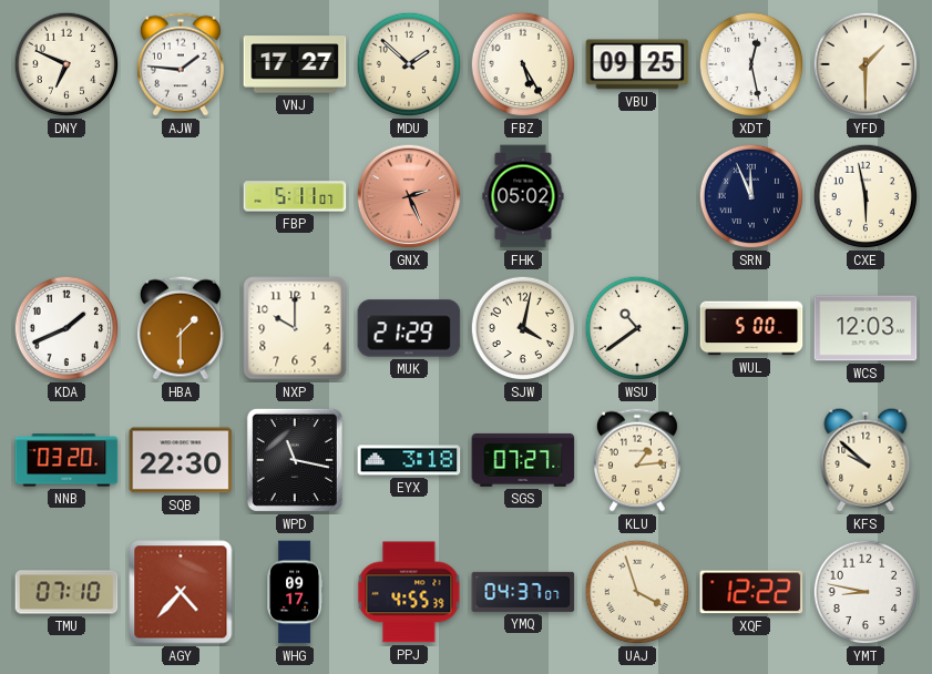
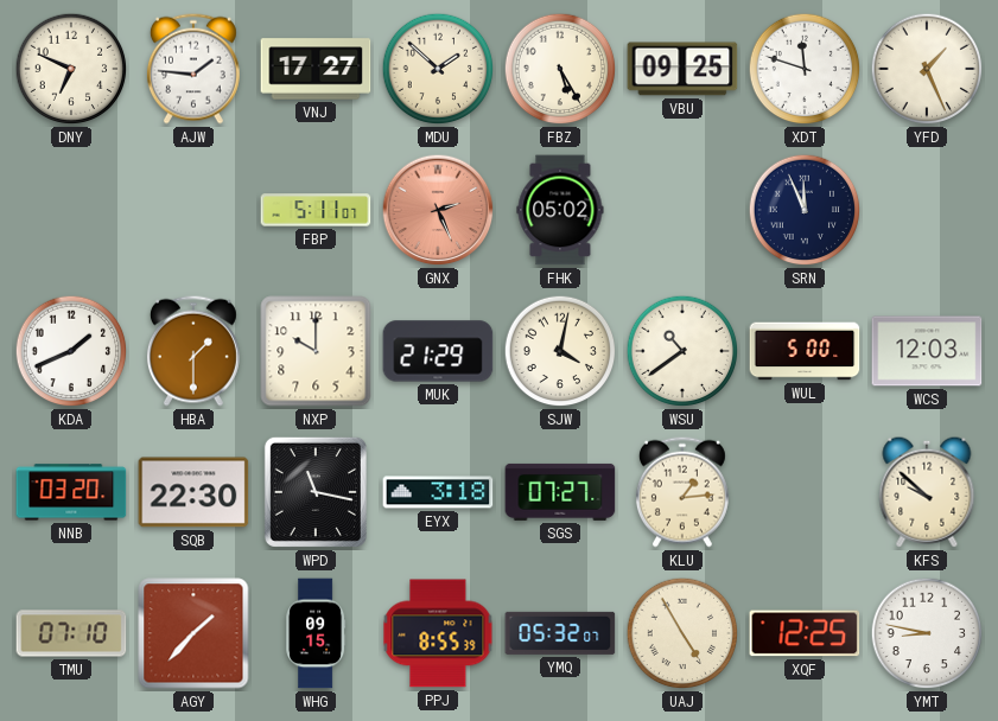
XDT: 12:28 -> 11:48
YFD: 1:30 -> 1:26
CXE: 5:58 -> none
AGY: 4:37 -> 1:37
WHG: 09:17 -> 09:15
PPJ: 4:55 -> 8:55
YMQ: 04:37 -> 05:32
UAJ: 3:57 -> 4:55
XQF: 12:22 -> 12:25
